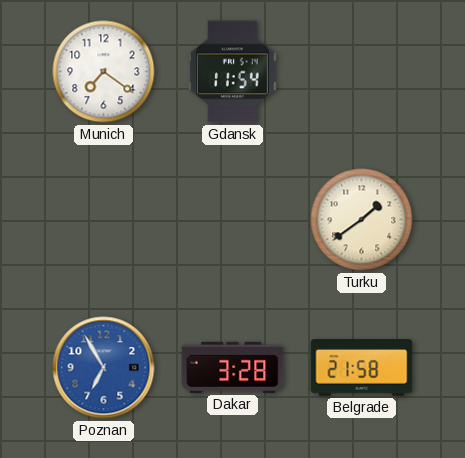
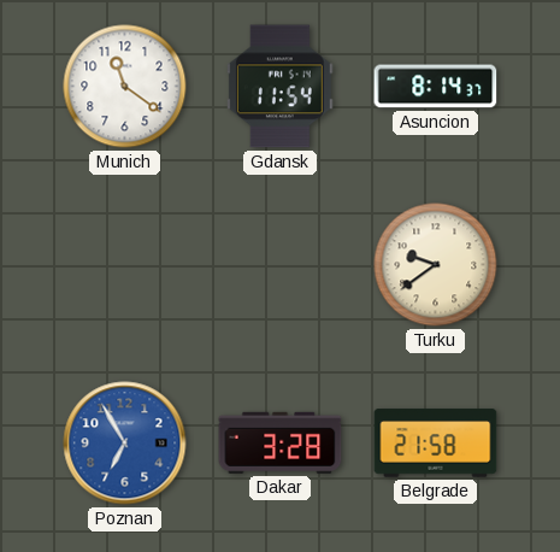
Munich: 7:21 -> 11:21
Asuncion: none -> 8:14
Turku: 1:39 -> 9:39
